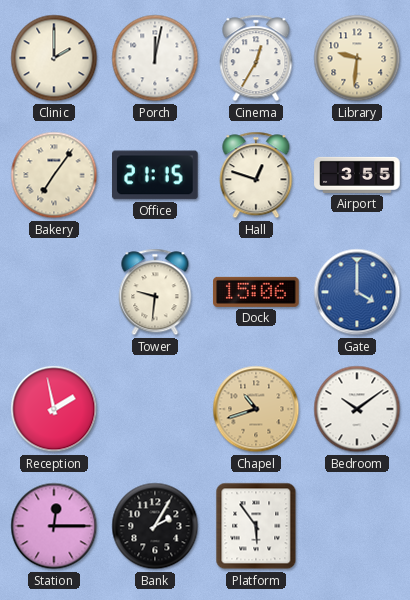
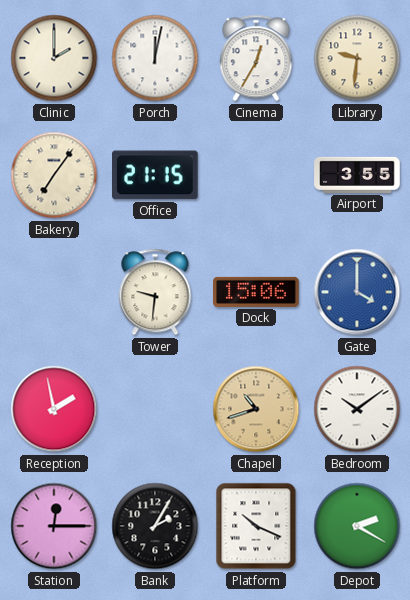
Hall: 12:48 -> none
Platform: 5:54 -> 10:19
Depot: none -> 2:20
